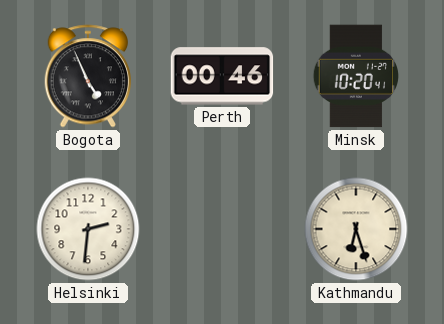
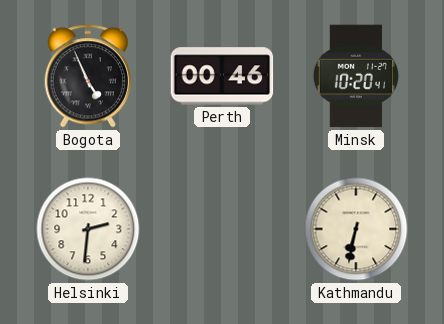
Kathmandu: 6:27 -> 6:32
